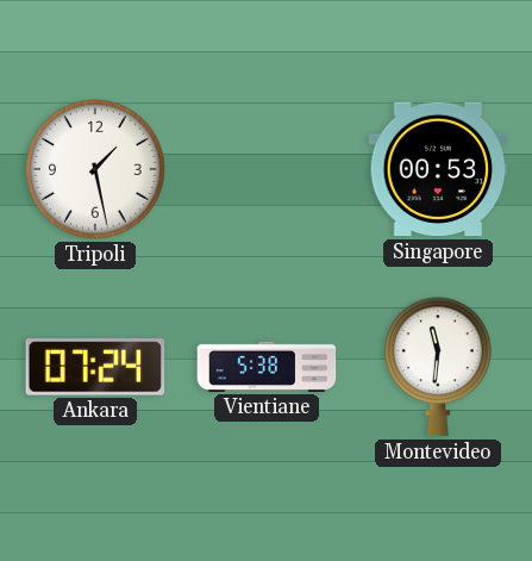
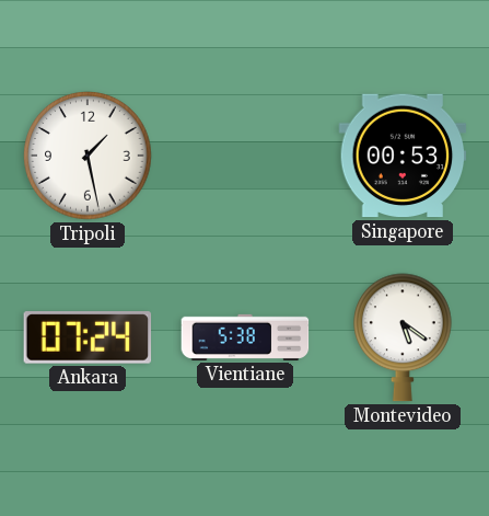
Montevideo: 11:31 -> 5:21
